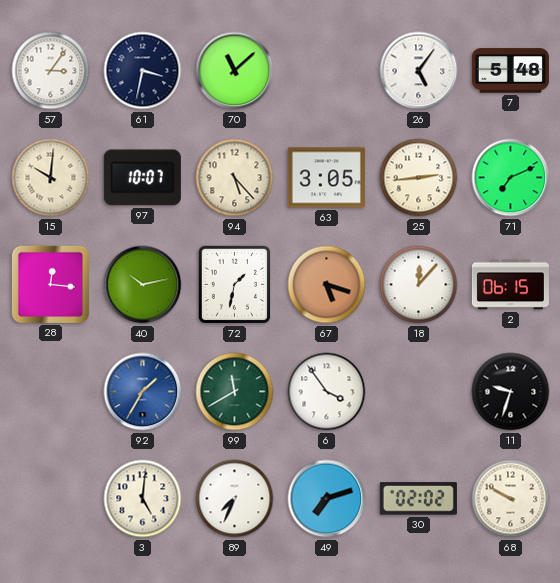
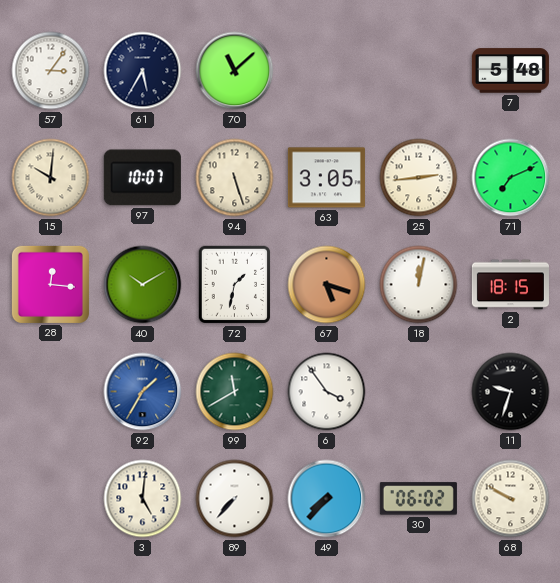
61: 3:32 -> 5:35
26: 5:06 -> none
94: 5:23 -> 5:27
40: 10:13 -> 10:10
18: 12:07 -> 12:02
2: 06:15 -> 18:15
89: 7:34 -> 7:37
49: 7:12 -> 7:37
30: 02:02 -> 06:02
